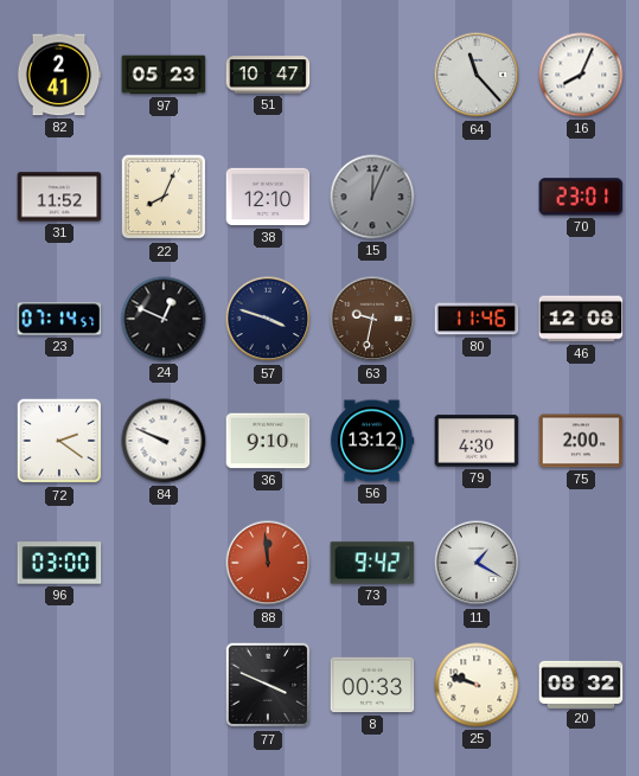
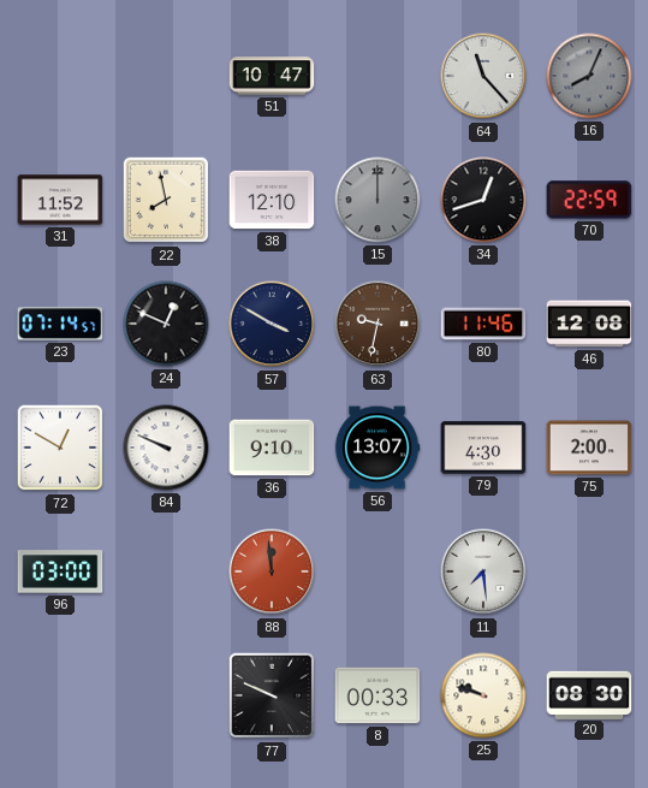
82: 2:41 -> none
97: 05:23 -> none
16 dial: white -> grey
22: 8:04 -> 7:58
15: 12:04 -> 12:00
34: none -> 12:42
70: 23:01 -> 22:59
57: 3:48 -> 3:50
72: 2:21 -> 12:50
56: 13:12 -> 13:07
73: 9:42 -> none
11: 1:20 -> 7:29
77: 3:49 -> 9:49
20: 08:32 -> 08:30
